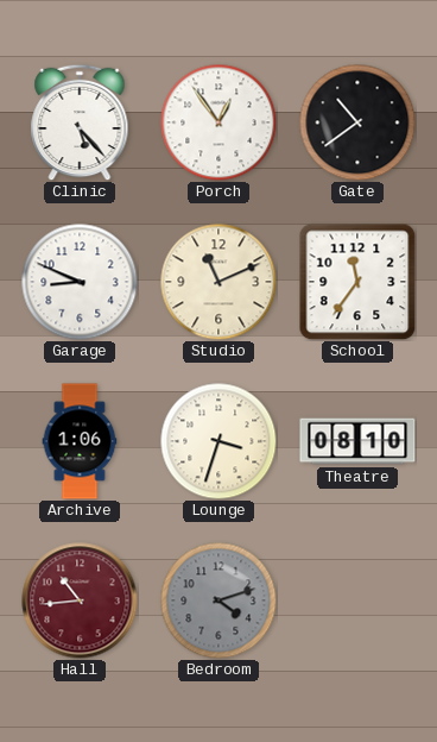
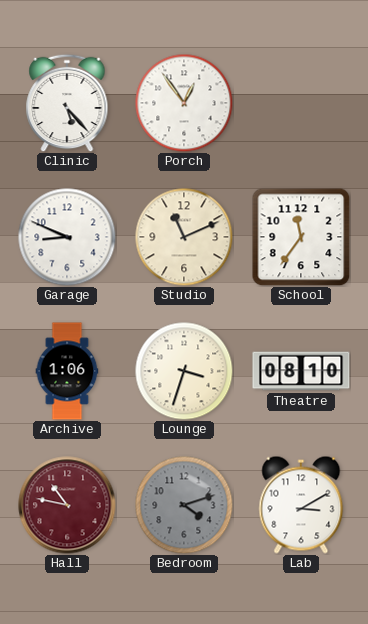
Gate: 10:39 -> none
Hall: 10:44 -> 10:47
Lab: none -> 3:10
